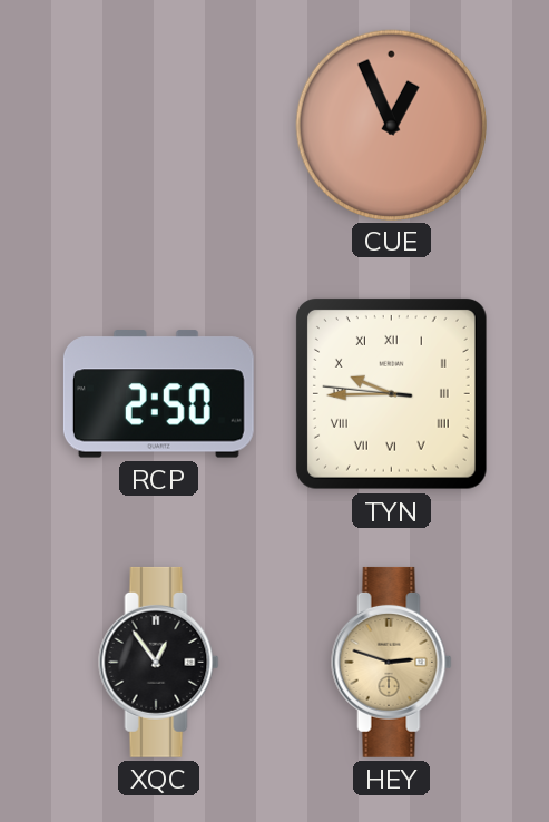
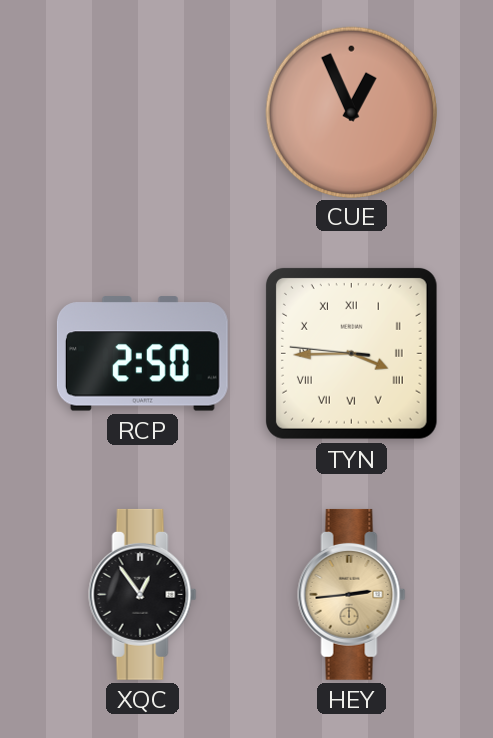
TYN: 9:44 -> 3:44
HEY: 2:48 -> 2:44
